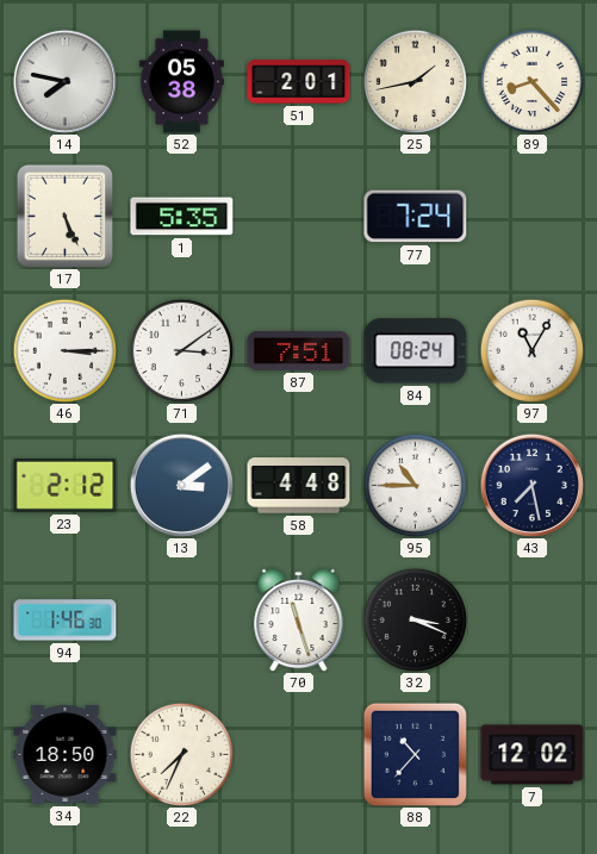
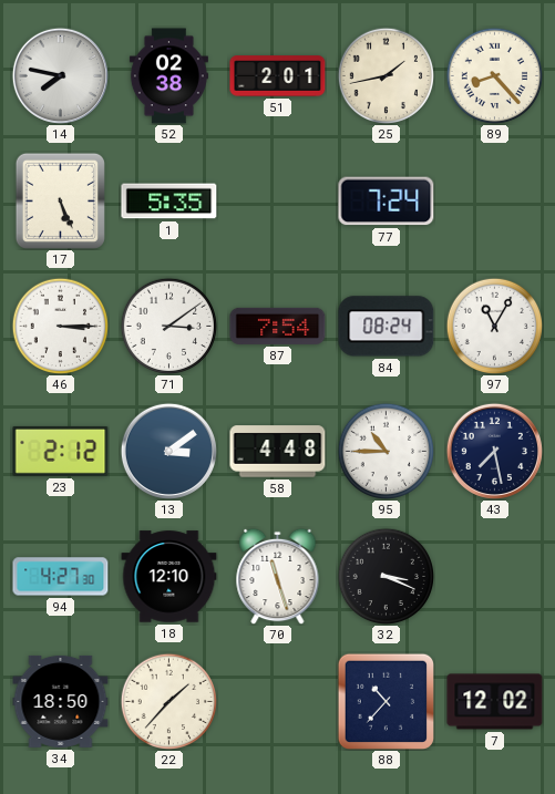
52: 05:38 -> 02:38
87: 7:51 -> 7:54
94: 1:46 -> 4:27
18: none -> 12:10
22: 7:34 -> 1:37
